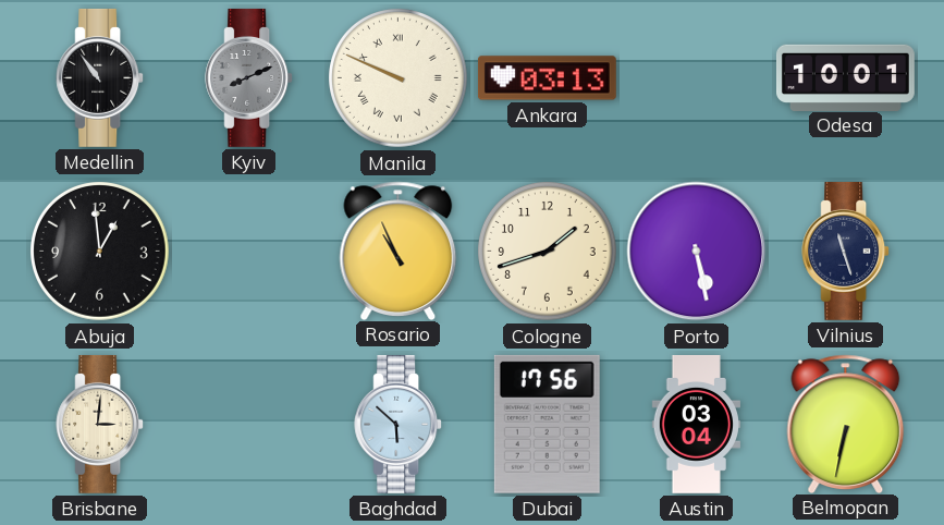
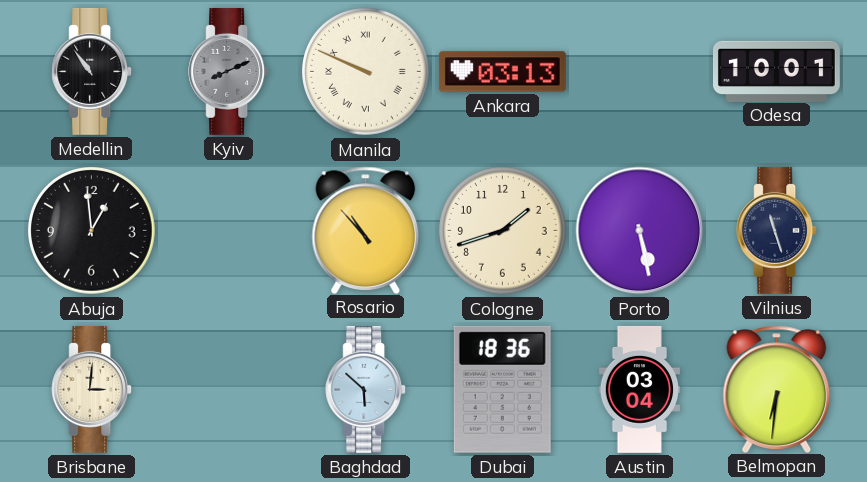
Rosario: 10:56 -> 10:53
Dubai: 17:56 -> 18:36
Belmopan: 6:32 -> 6:31
